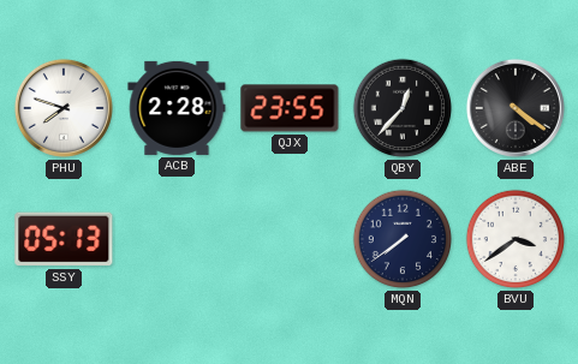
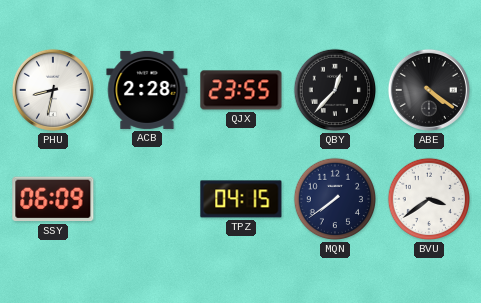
PHU: 7:48 -> 8:32
SSY: 05:13 -> 06:09
TPZ: none -> 04:15
